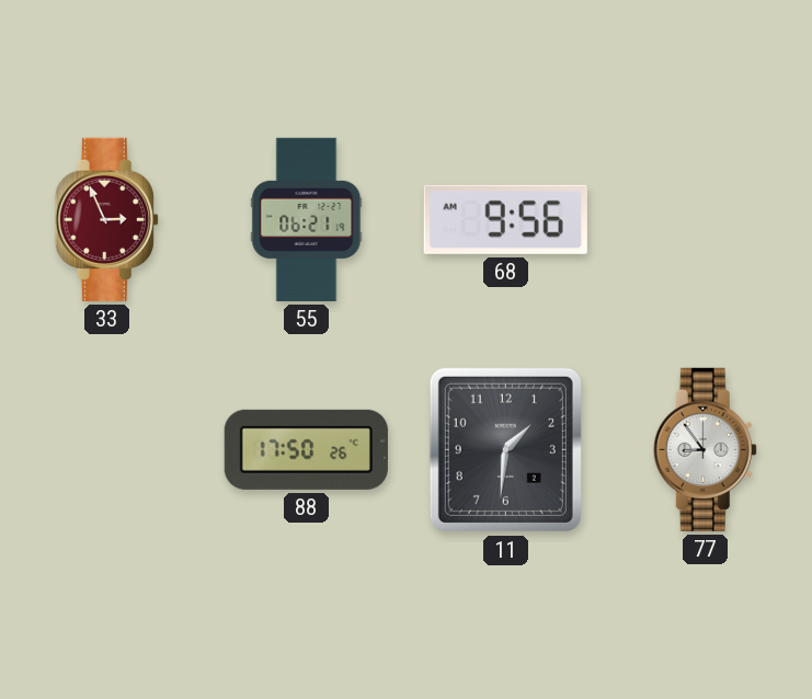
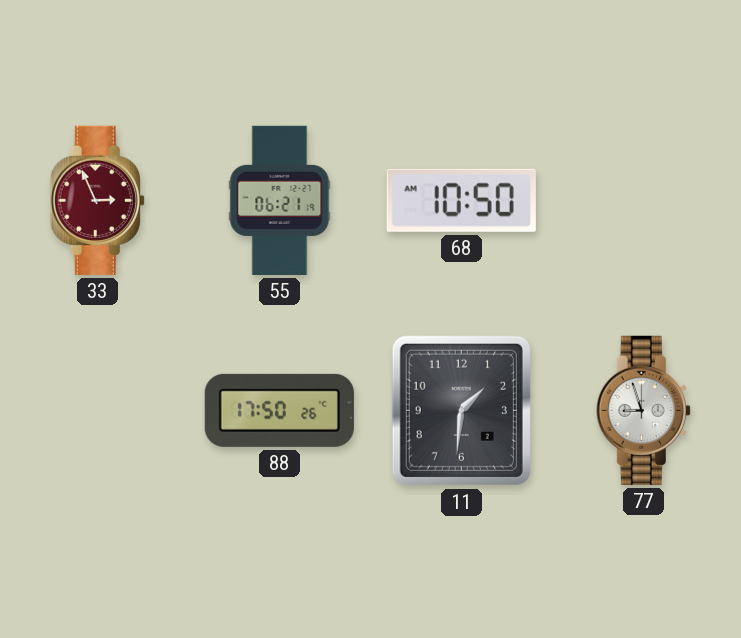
68: 9:56 -> 10:50
77: 8:54 -> 8:57
